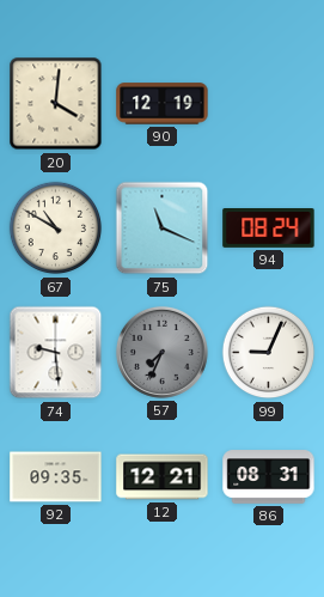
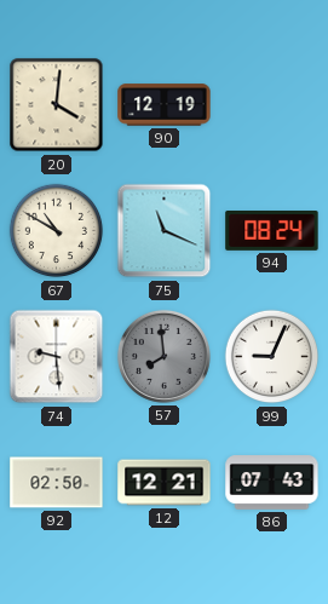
57: 7:34 -> 7:59
92: 09:35 -> 02:50
86: 08:31 -> 07:43
